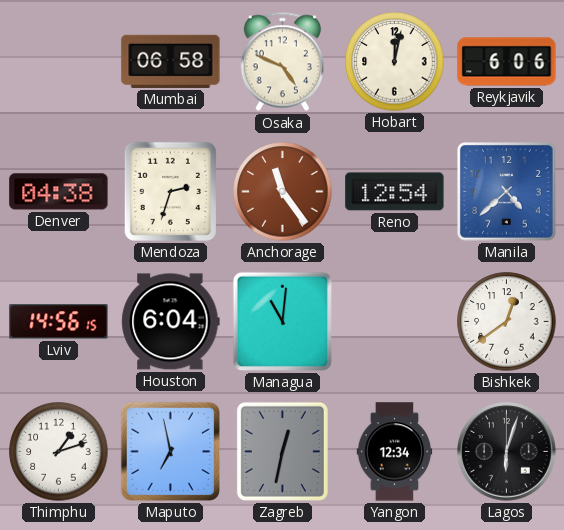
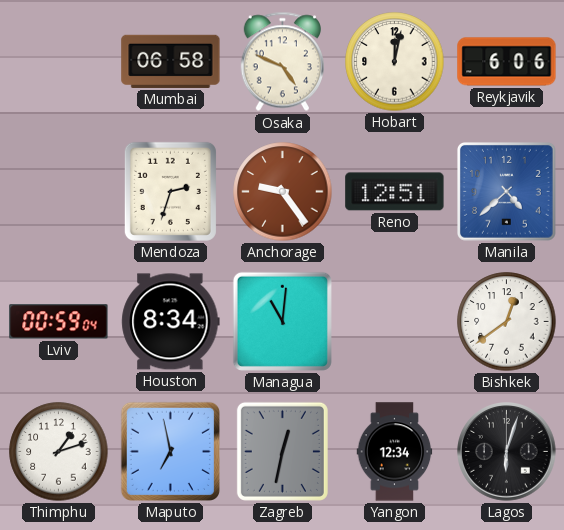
Denver: 04:38 -> none
Anchorage: 11:24 -> 9:24
Reno: 12:54 -> 12:51
Lviv: 14:56 -> 00:59
Houston: 6:04 -> 8:34
